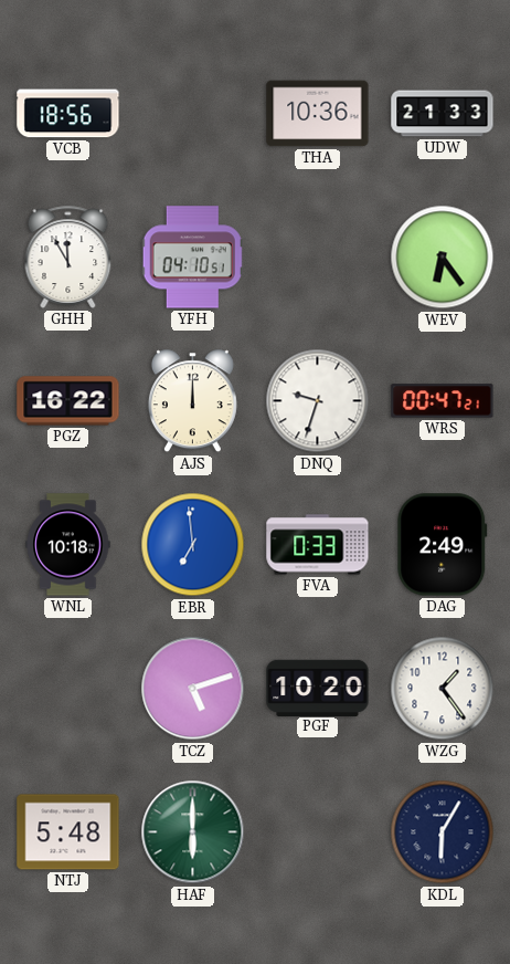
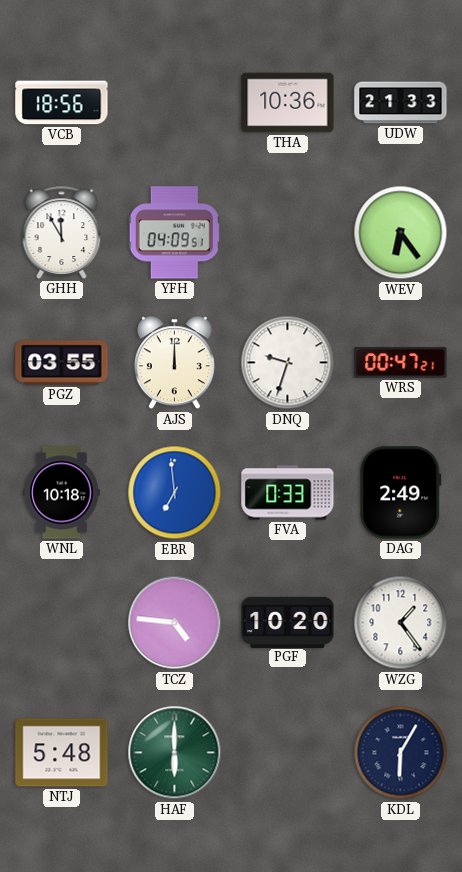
YFH: 04:10 -> 04:09
PGZ: 16:22 -> 03:55
TCZ: 5:12 -> 4:46
